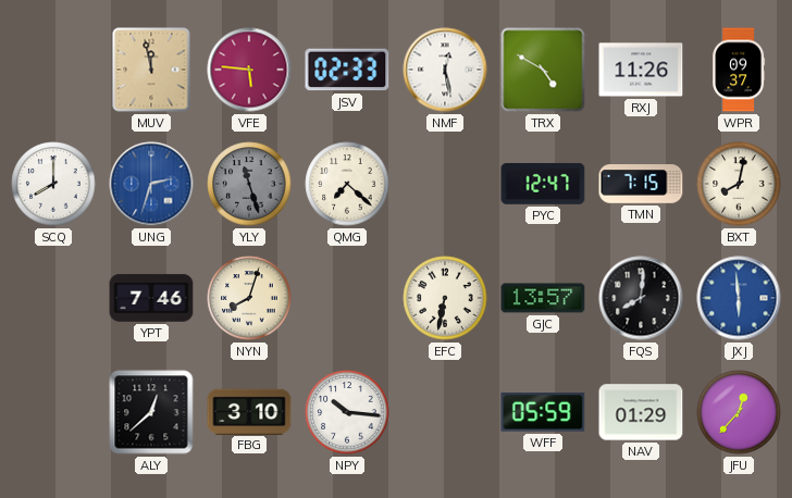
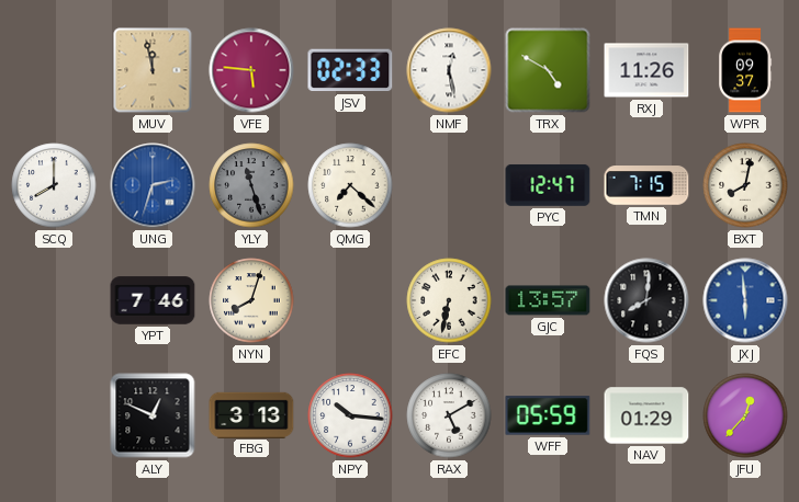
ALY: 12:38 -> 12:49
FBG: 3:10 -> 3:13
RAX: none -> 5:10
